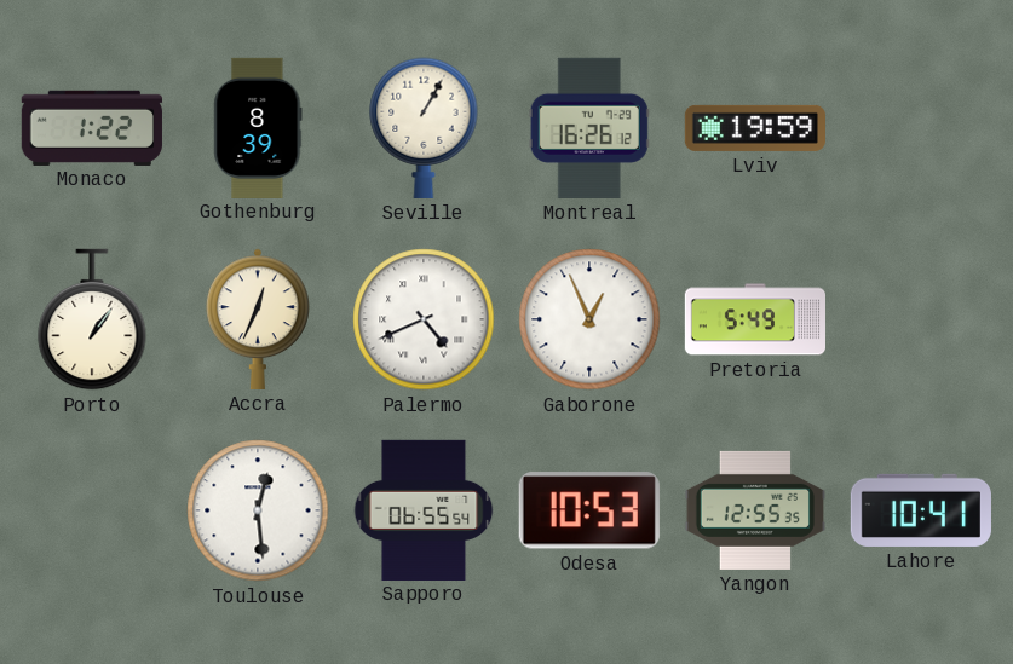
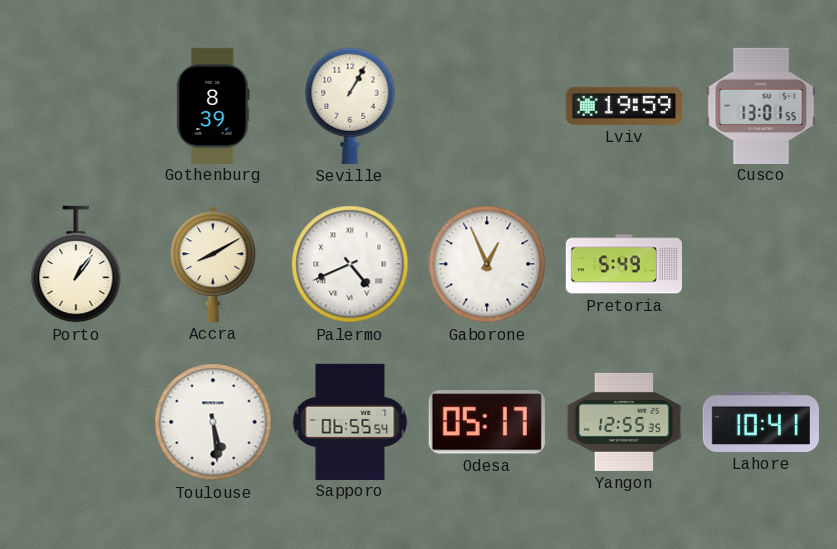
Monaco: 1:22 -> none
Montreal: 16:26 -> none
Cusco: none -> 13:01
Accra: 12:34 -> 8:10
Toulouse: 12:29 -> 5:29
Odesa: 10:53 -> 05:17
